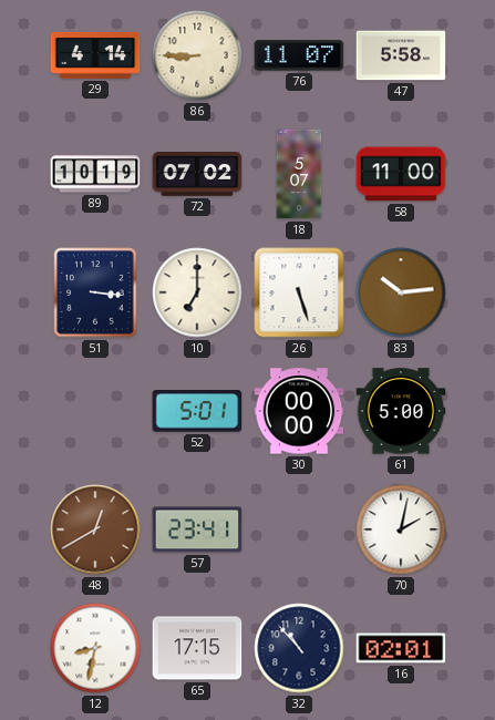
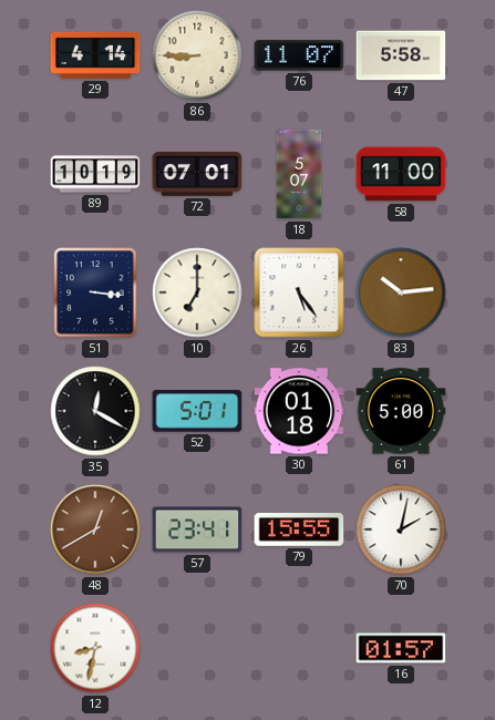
72: 07:02 -> 07:01
26: 5:27 -> 5:24
35: none -> 12:20
30: 00:00 -> 01:18
79: none -> 15:55
65: 17:15 -> none
32: 10:53 -> none
16: 02:01 -> 01:57
